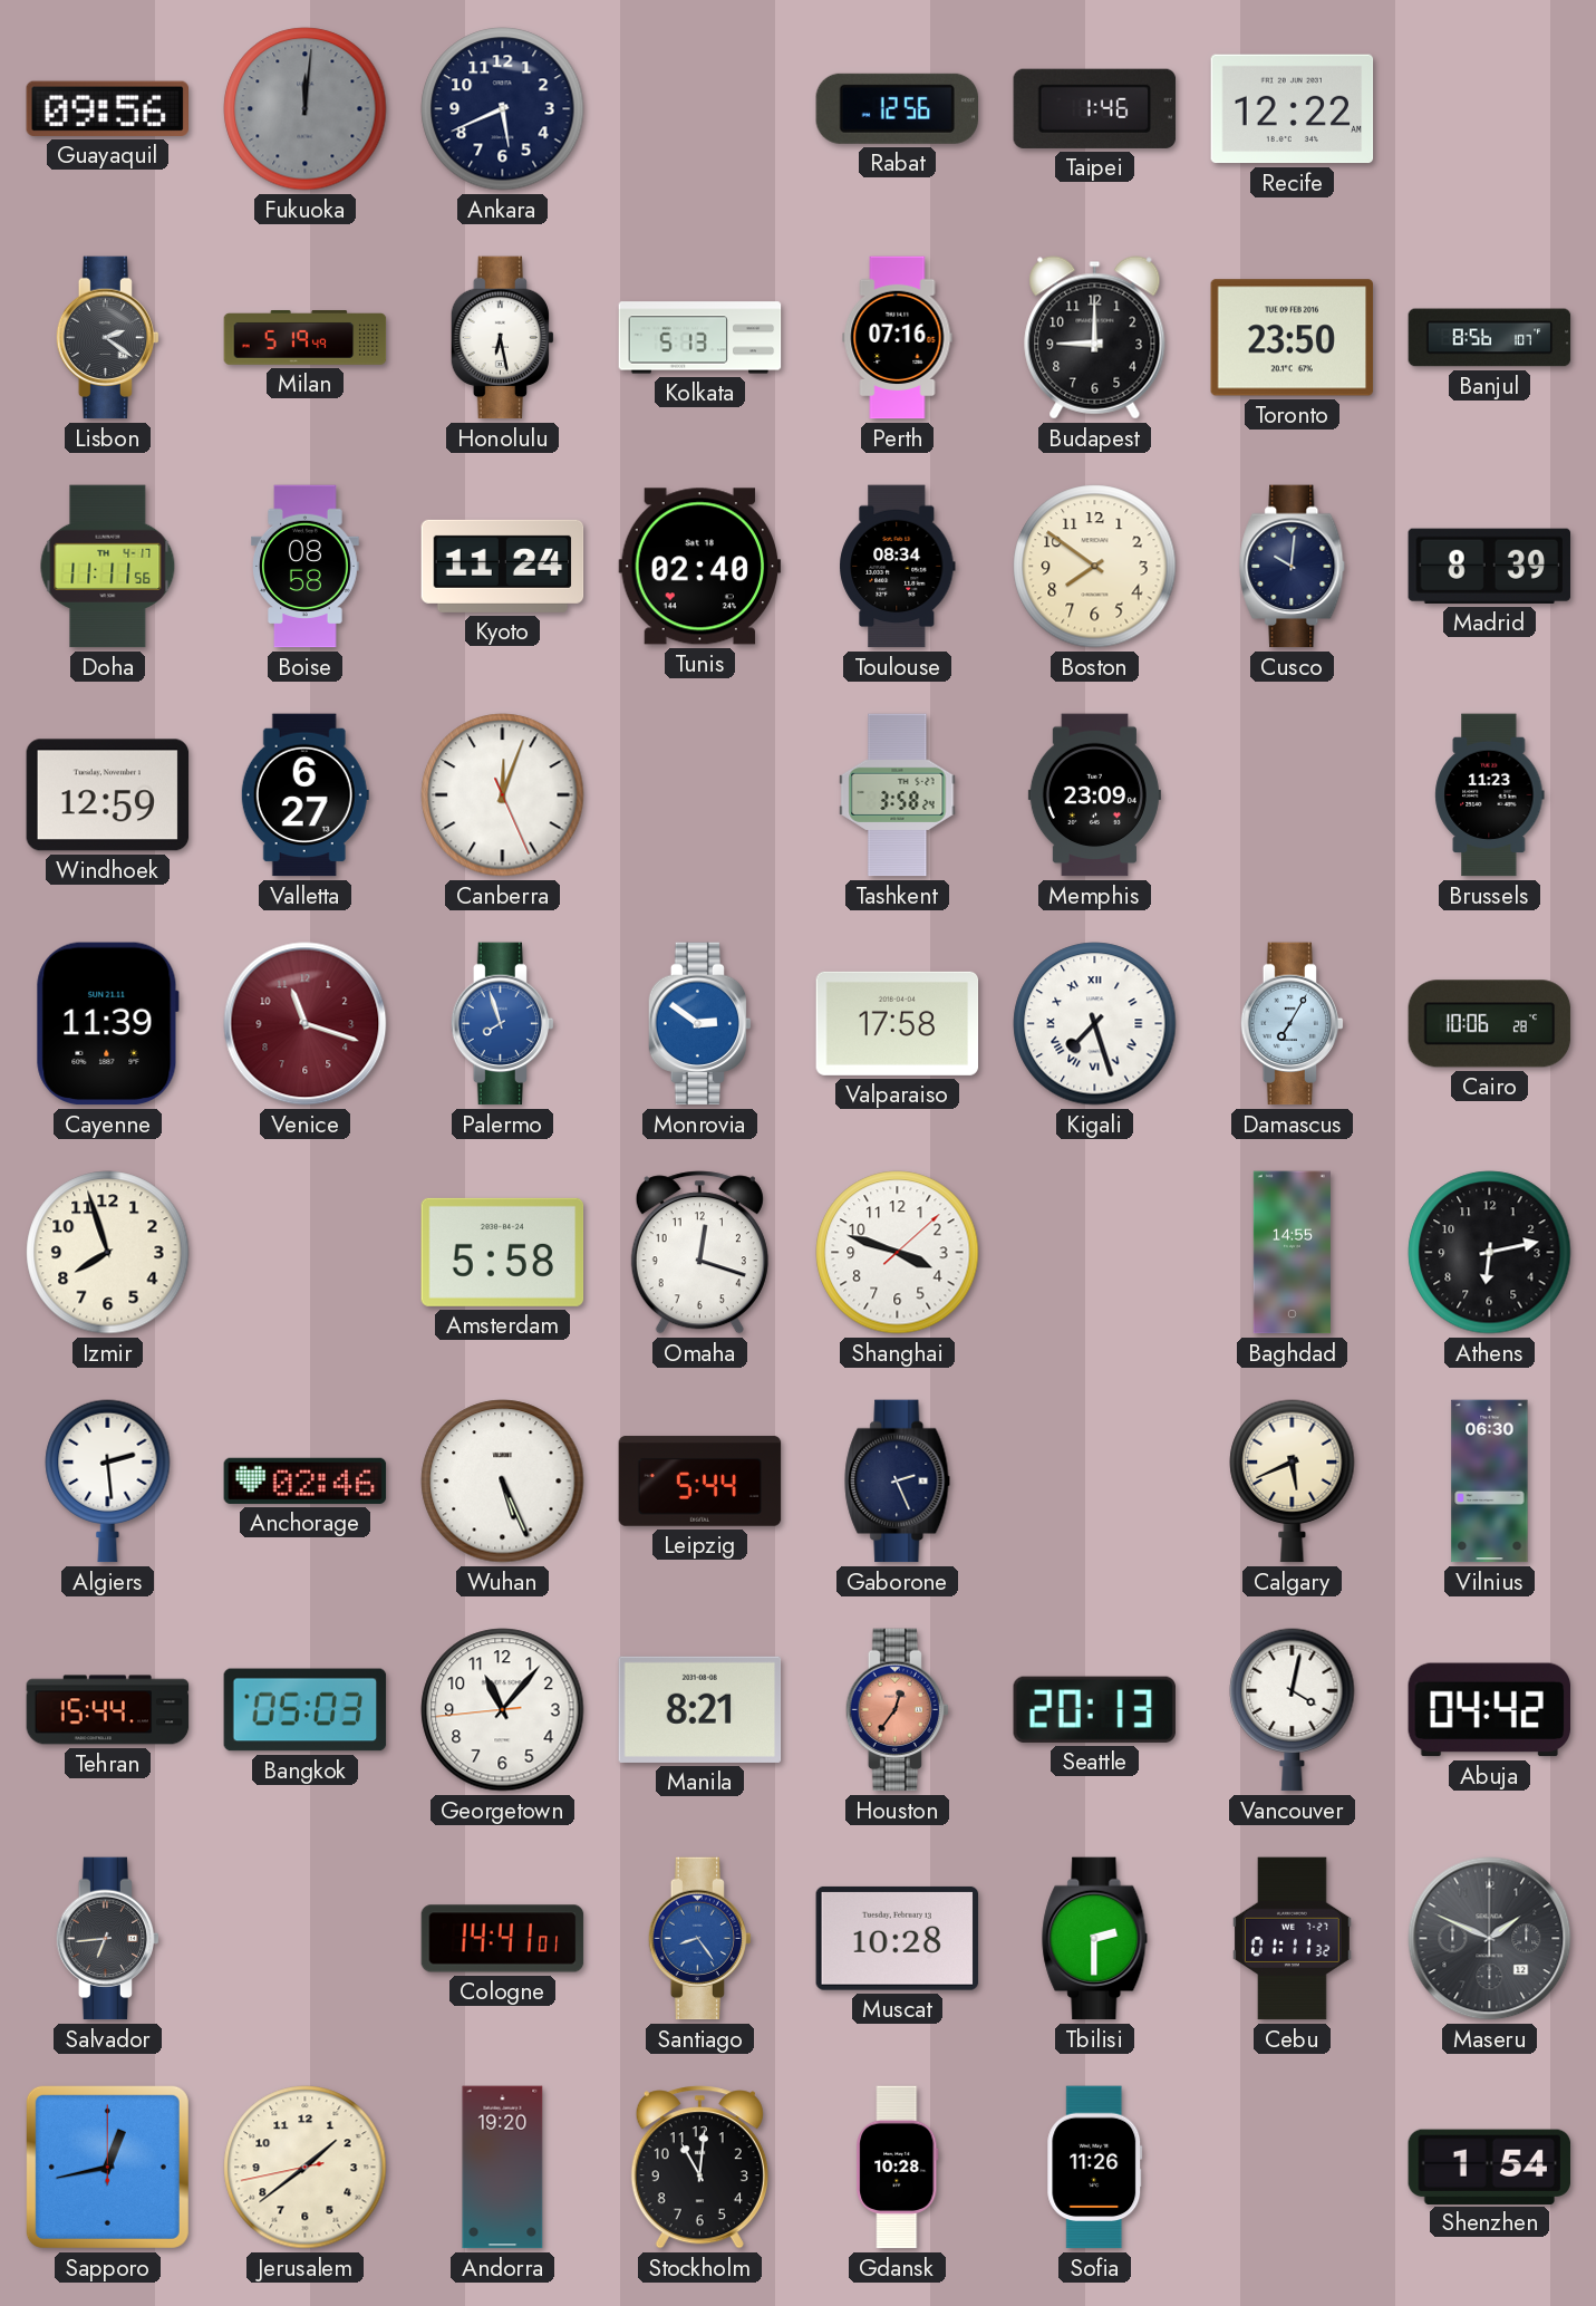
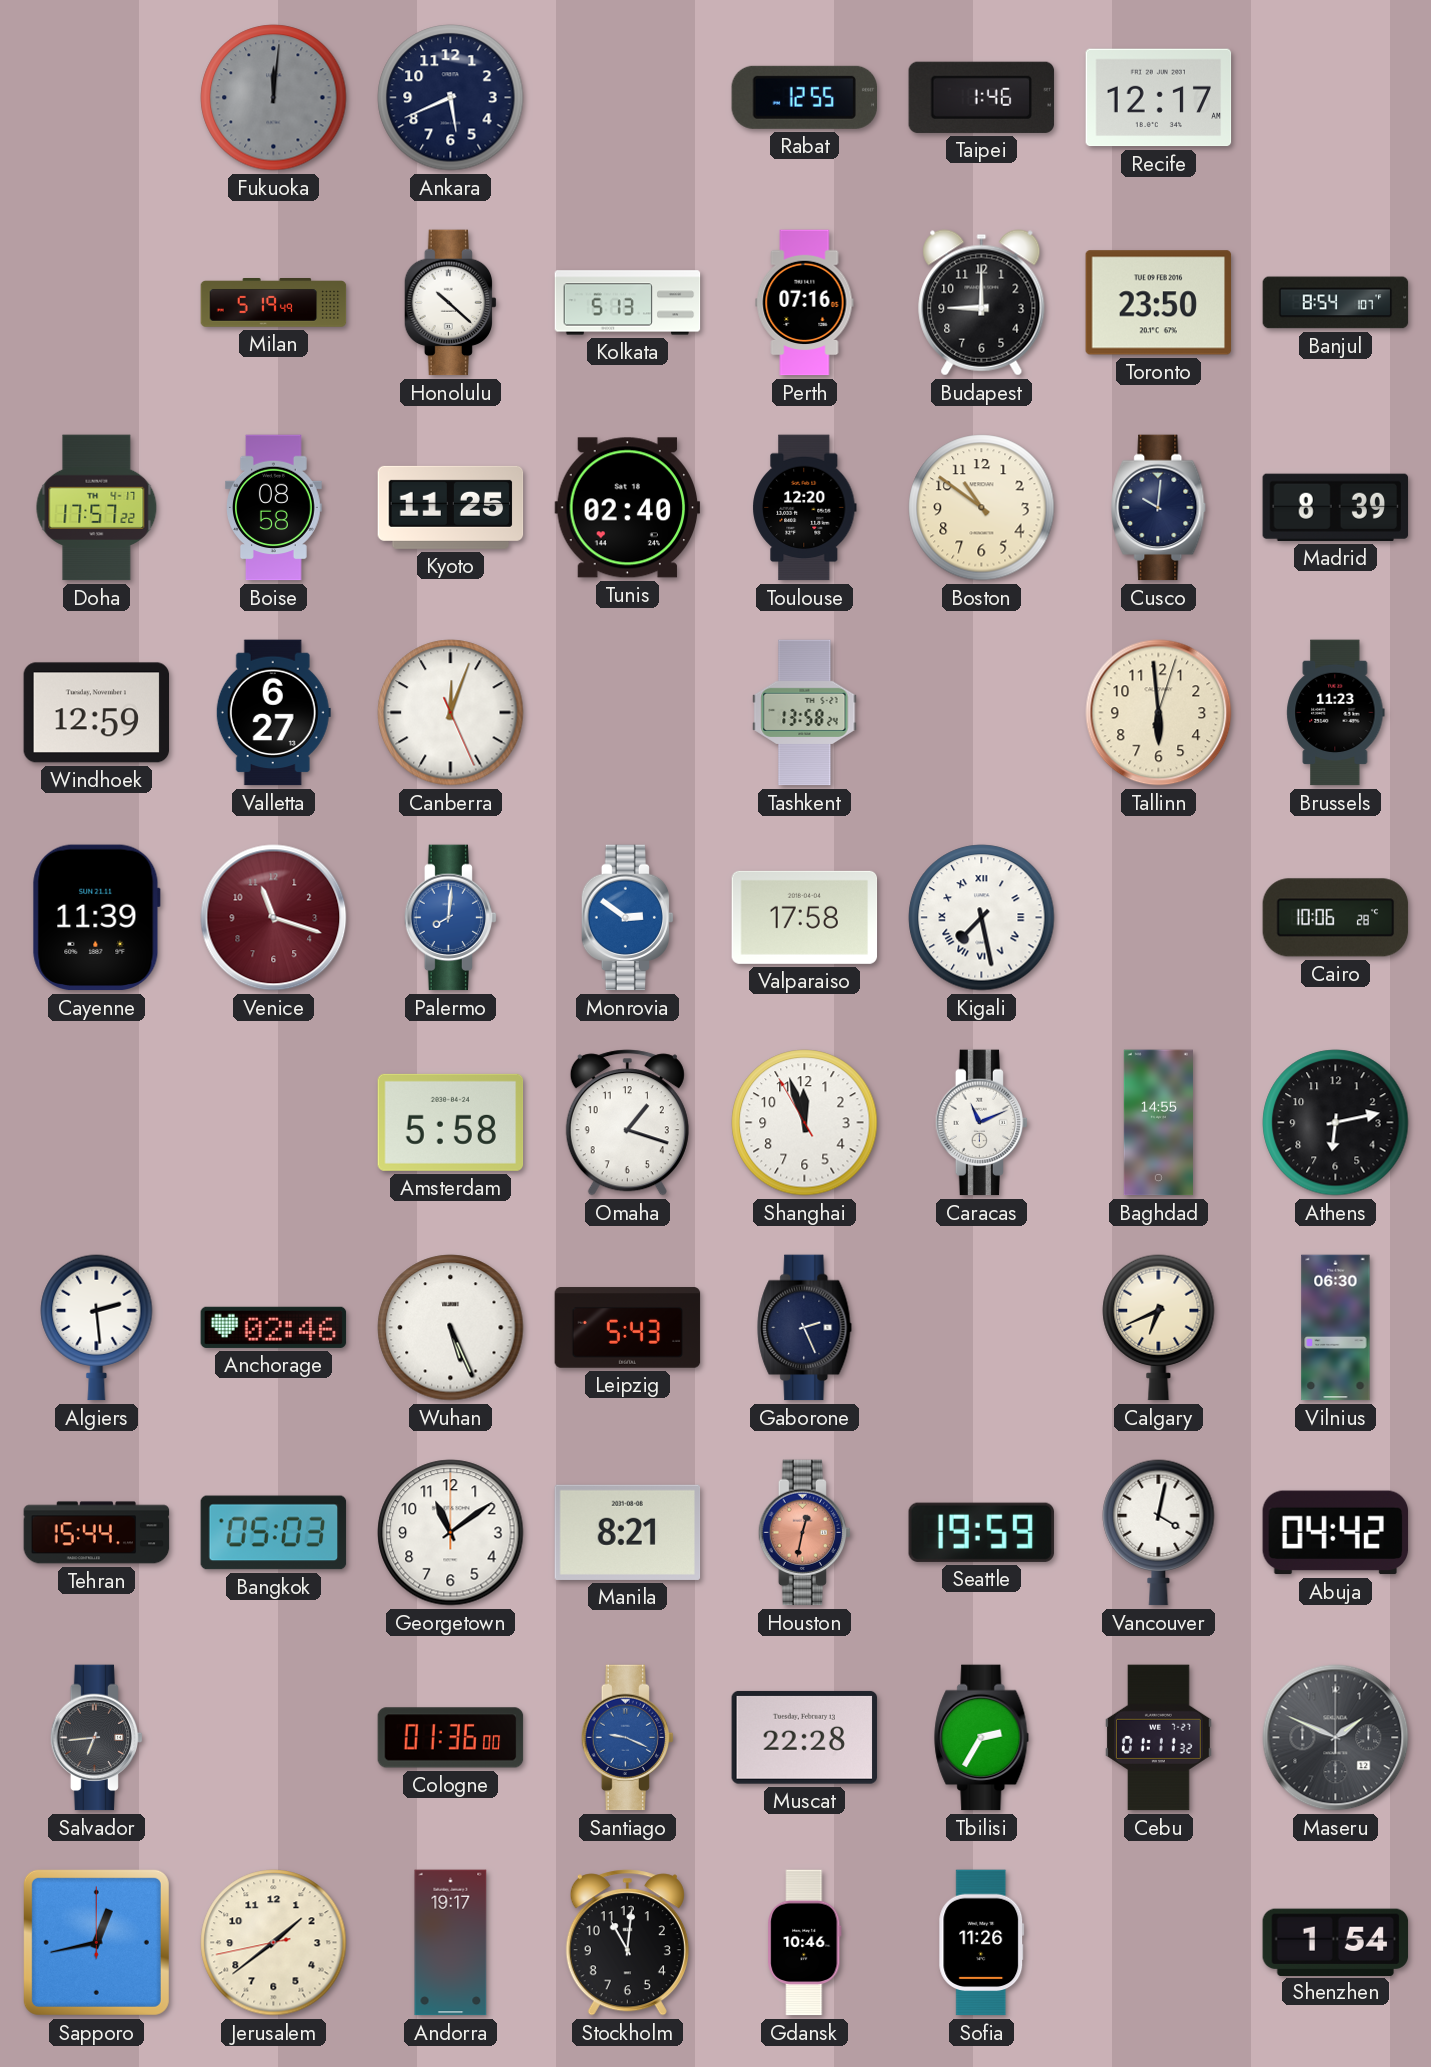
Guayaquil: 09:56 -> none
Rabat: 12:56 -> 12:55
Recife: 12:22 -> 12:17
Lisbon: 2:21 -> none
Honolulu: 6:28 -> 10:22
Banjul: 8:56 -> 8:54
Doha: 11:11 -> 17:57
Kyoto: 11:24 -> 11:25
Toulouse: 08:34 -> 12:20
Boston: 7:51 -> 10:51
Tashkent: 3:58 -> 13:58
Memphis: 23:09 -> none
Tallinn: none -> 5:59
Palermo: 7:57 -> 8:01
Kigali: 7:27 -> 7:28
Damascus: 7:05 -> none
Izmir: 7:57 -> none
Omaha: 12:18 -> 1:18
Shanghai: 3:48 -> 11:56
Caracas: none -> 11:11
Leipzig: 5:44 -> 5:43
Calgary: 5:41 -> 6:41
Georgetown: 11:06 -> 11:09
Houston: 12:36 -> 12:32
Seattle: 20:13 -> 19:59
Cologne: 14:41 -> 01:36
Santiago: 8:24 -> 9:19
Muscat: 10:28 -> 22:28
Tbilisi: 2:30 -> 2:35
Andorra: 19:20 -> 19:17
Gdansk: 10:28 -> 10:46
